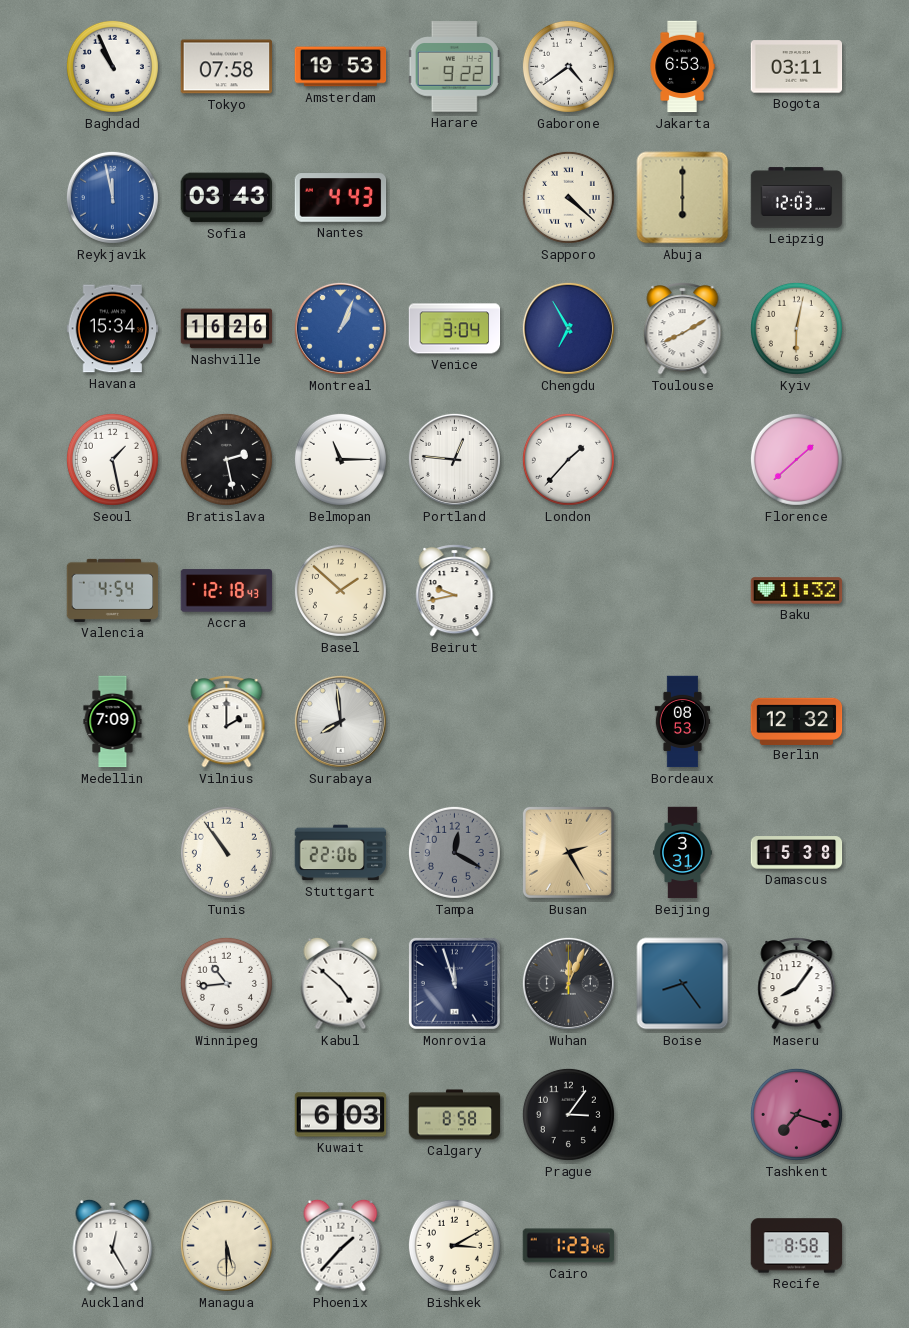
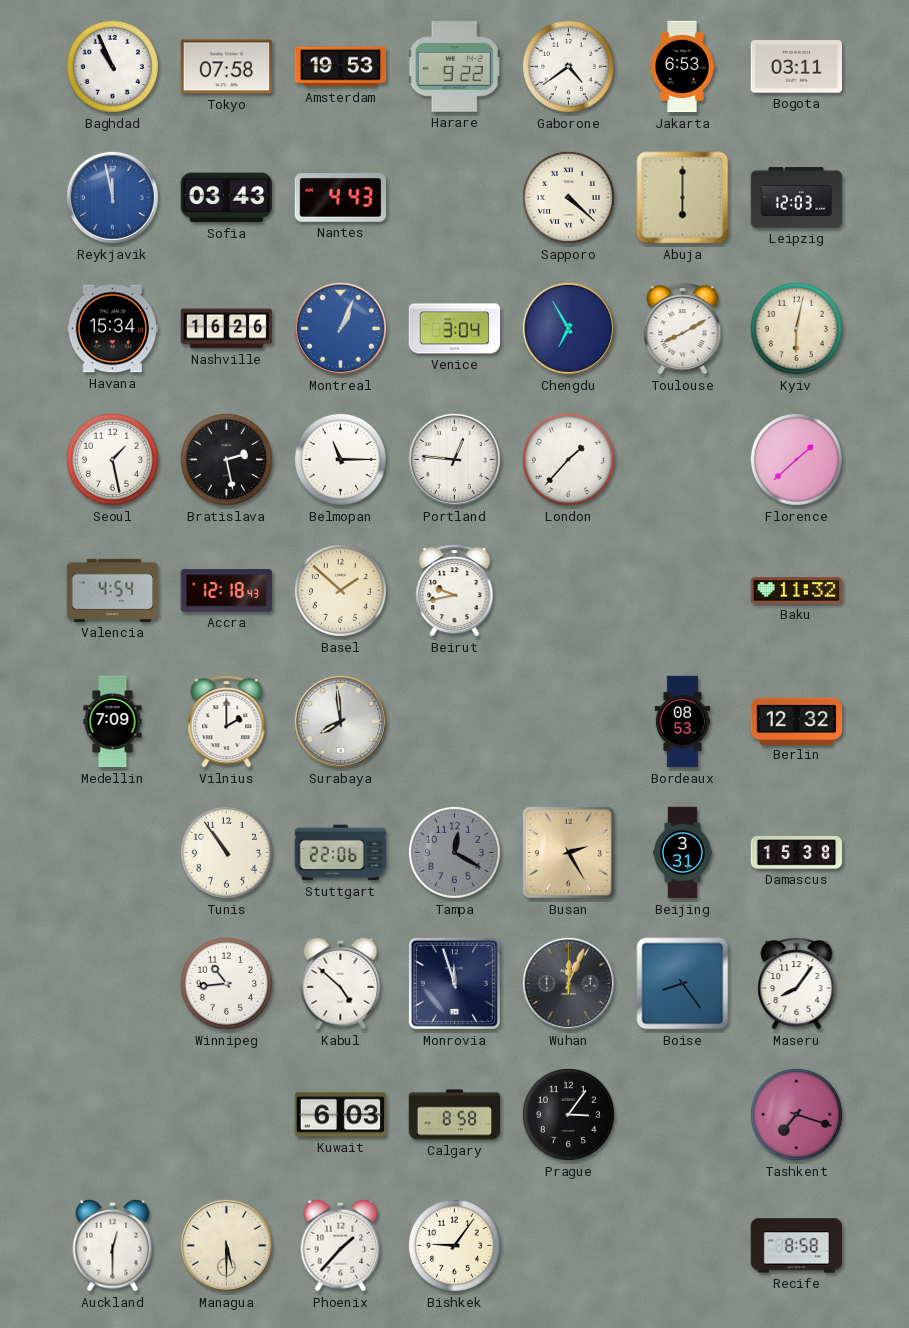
Auckland: 12:25 -> 12:30
Bishkek: 3:10 -> 9:06
Cairo: 1:23 -> none
